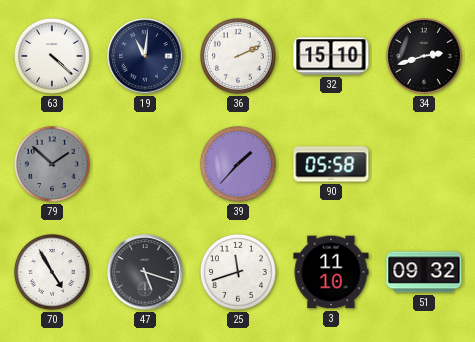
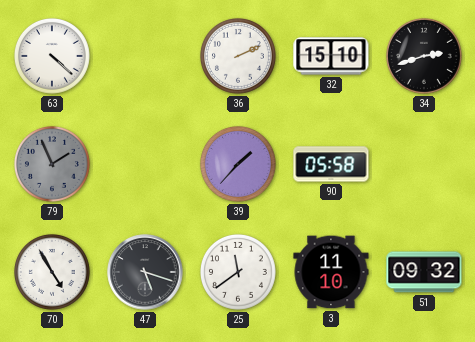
19: 11:01 -> none
79: 1:52 -> 1:56
25: 11:42 -> 11:39
